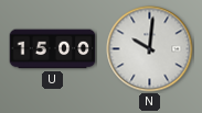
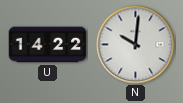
U: 15:00 -> 14:22
